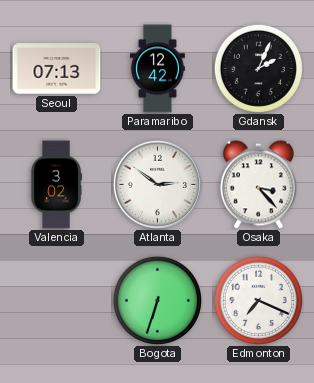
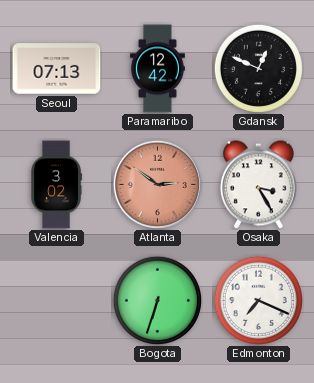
Gdansk: 2:04 -> 12:49
Atlanta dial: white -> salmon
Osaka: 3:23 -> 3:25
